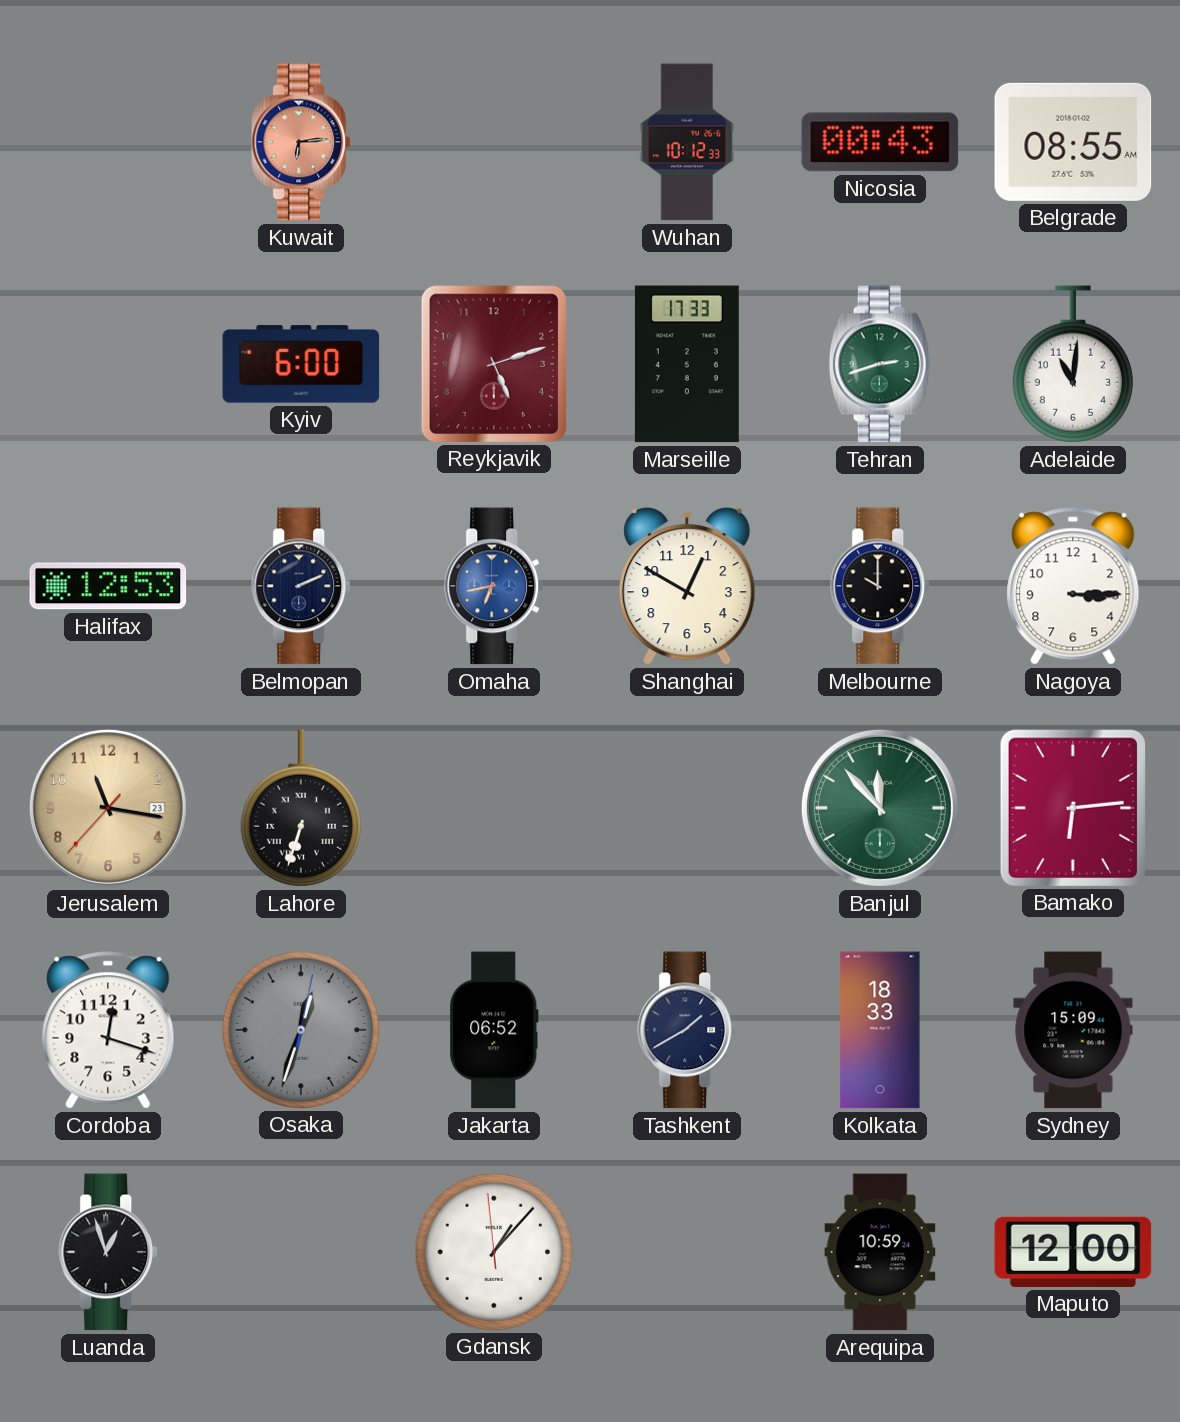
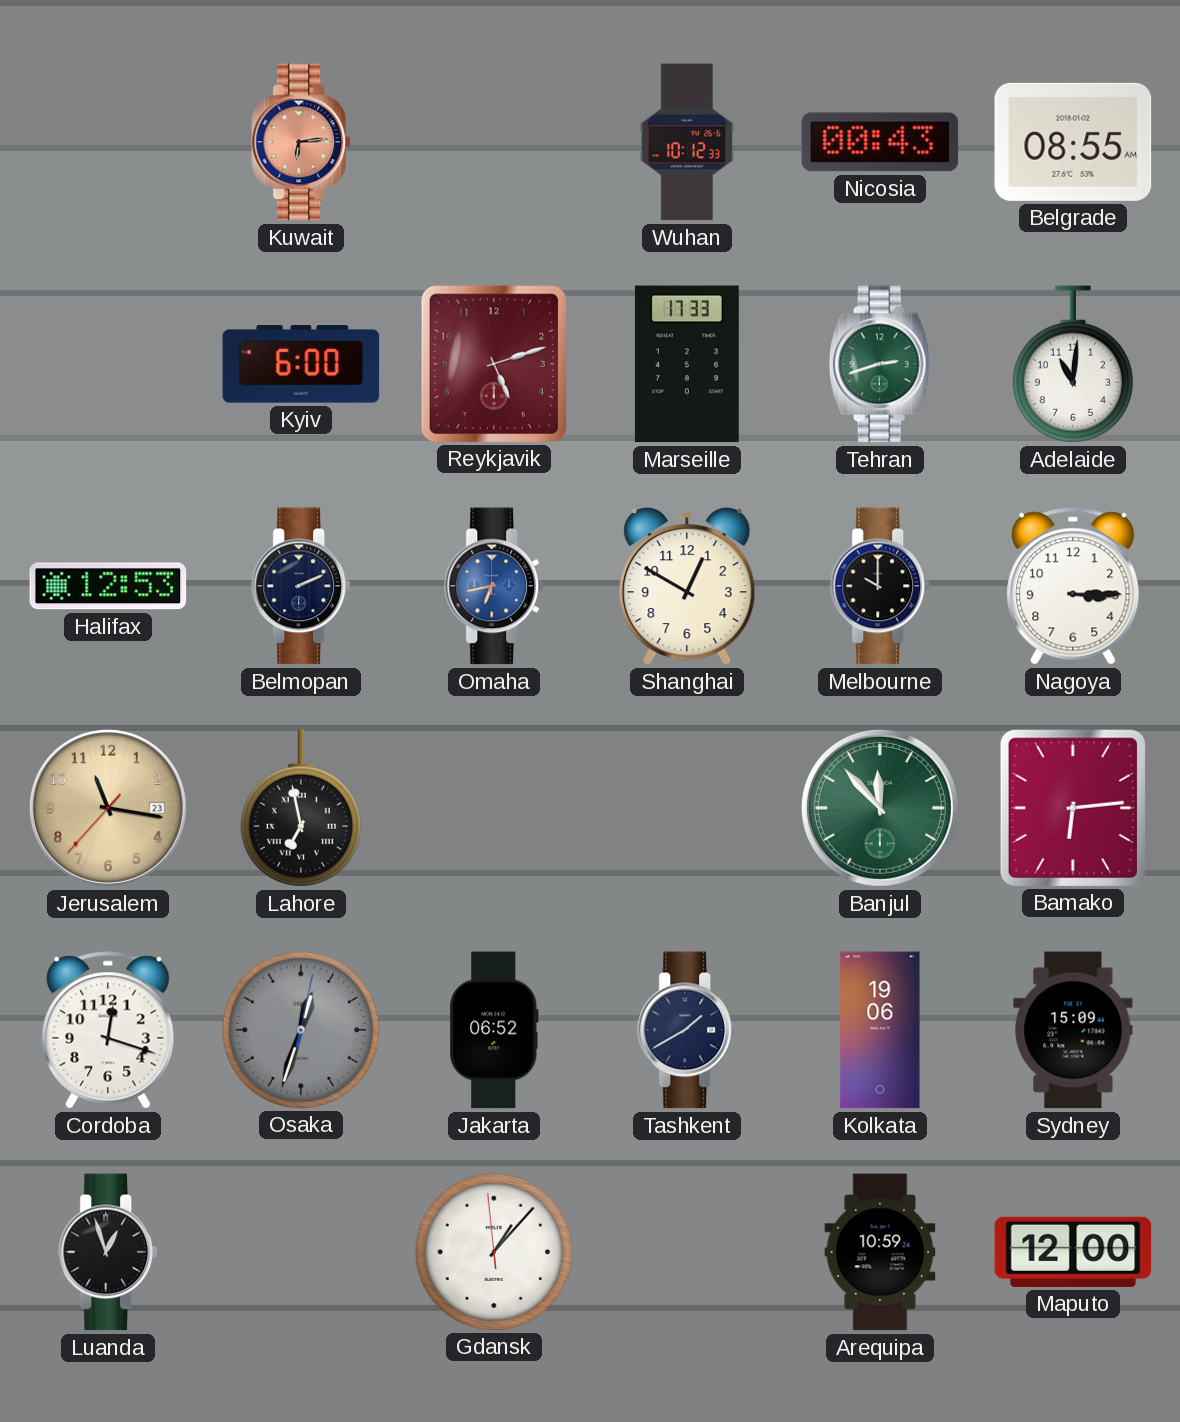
Lahore: 6:33 -> 6:58
Kolkata: 18:33 -> 19:06
